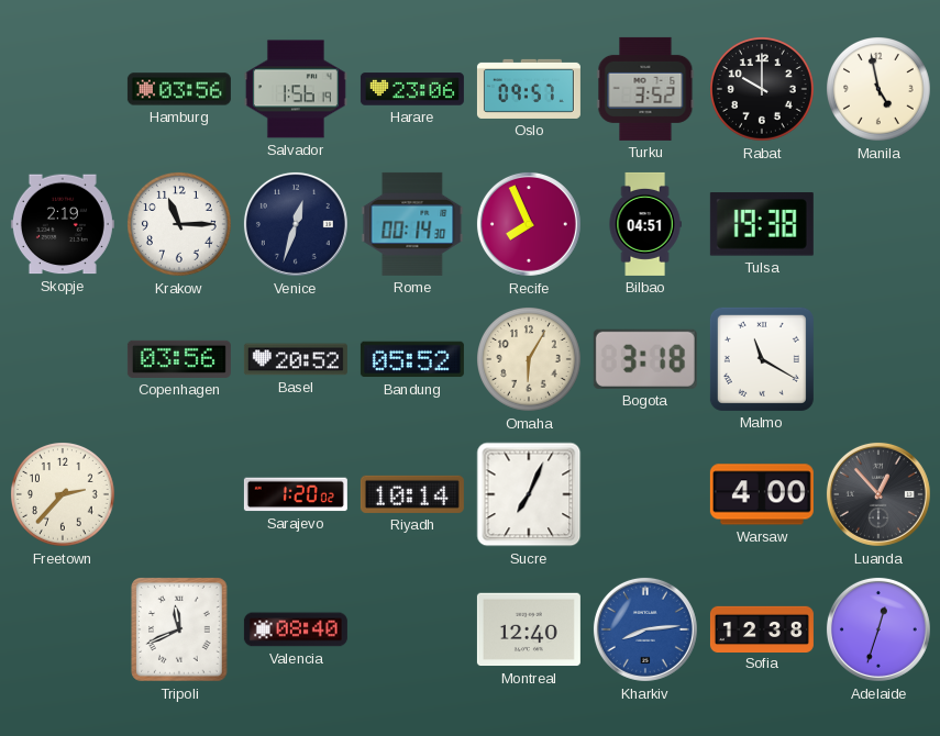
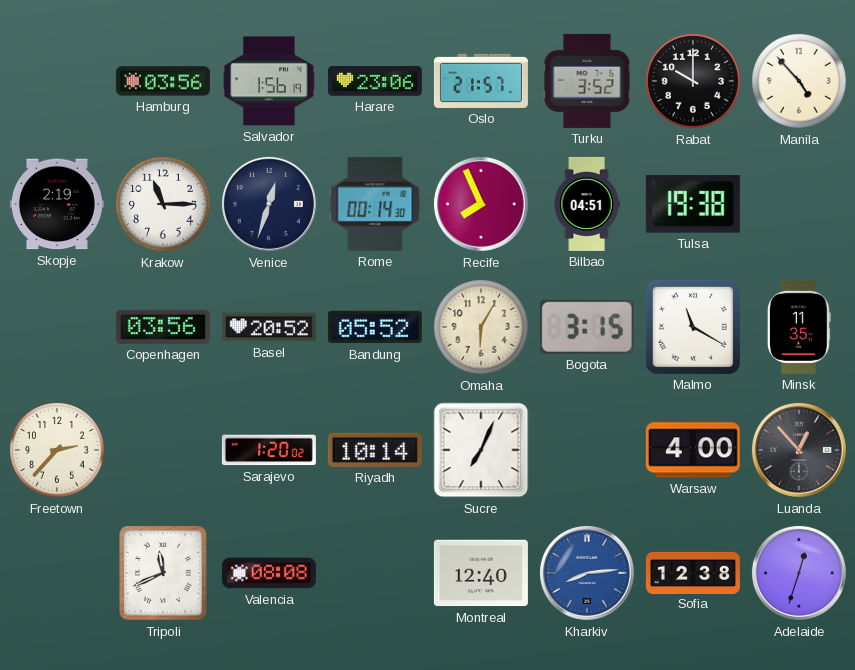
Oslo: 09:57 -> 21:57
Manila: 4:58 -> 4:53
Bogota: 3:18 -> 3:15
Minsk: none -> 11:35
Valencia: 08:40 -> 08:08
